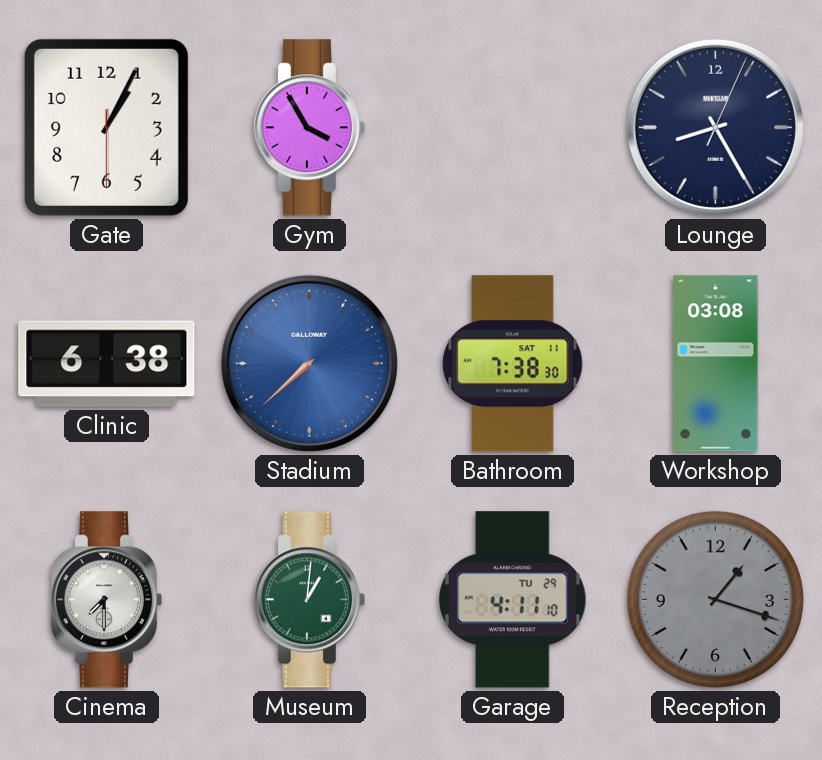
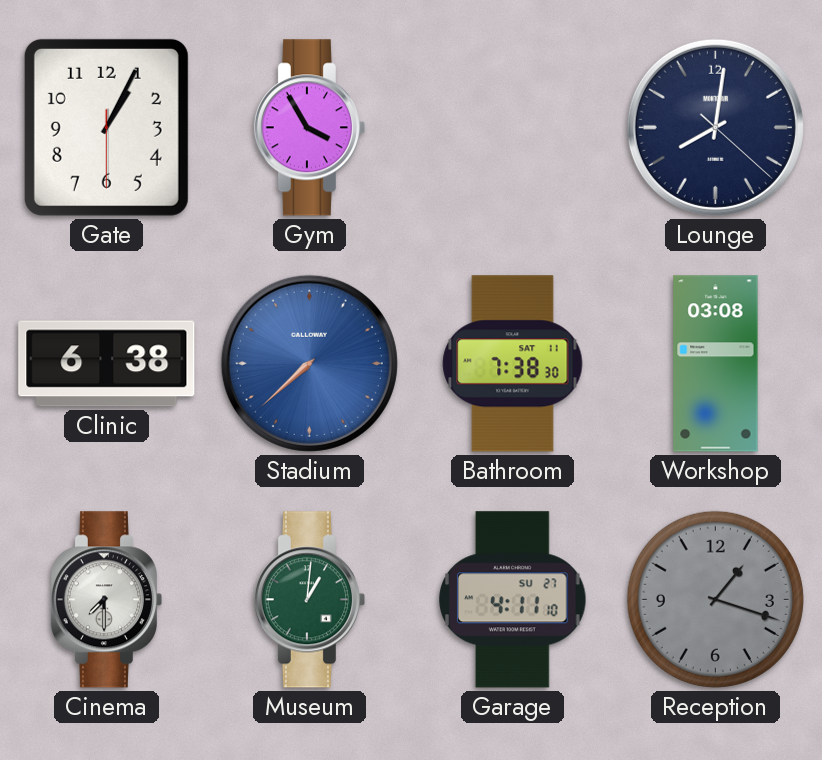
Lounge: 8:25 -> 8:01
Garage date: TU 29 -> SU 27
